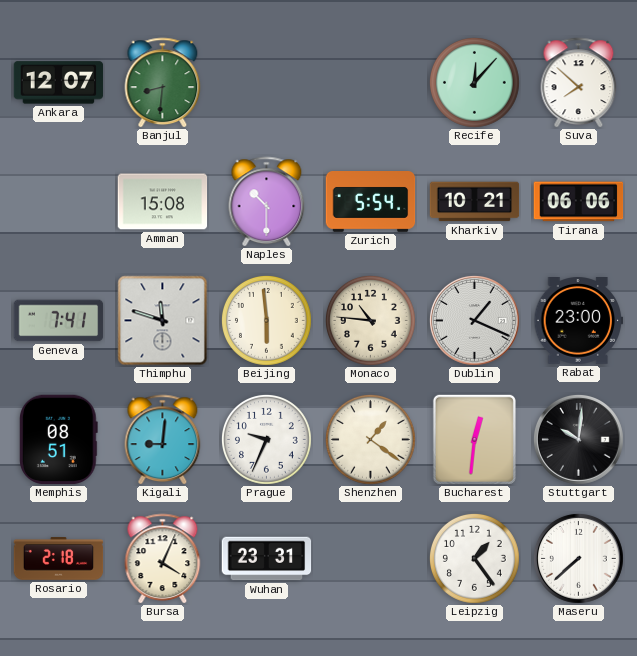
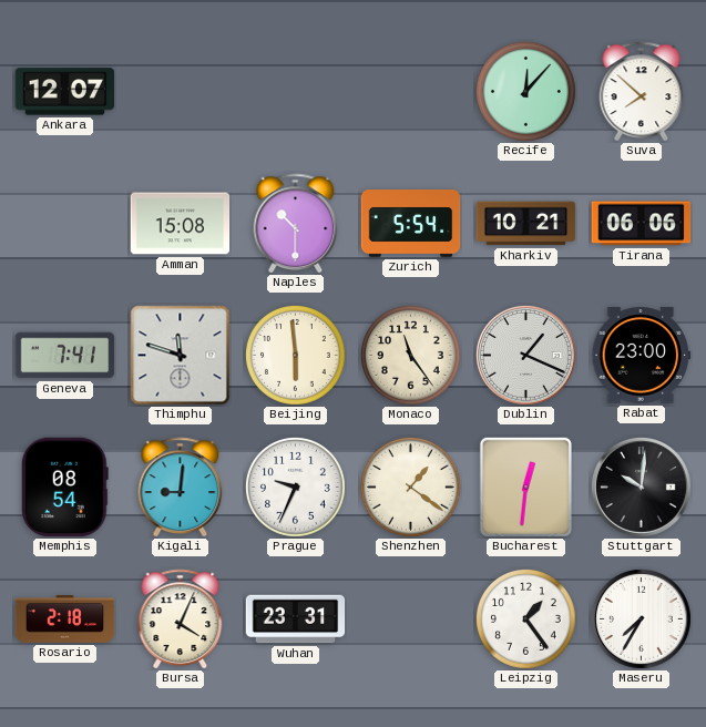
Banjul: 8:31 -> none
Monaco: 10:46 -> 11:24
Memphis: 08:51 -> 08:54
Maseru: 7:38 -> 7:35
